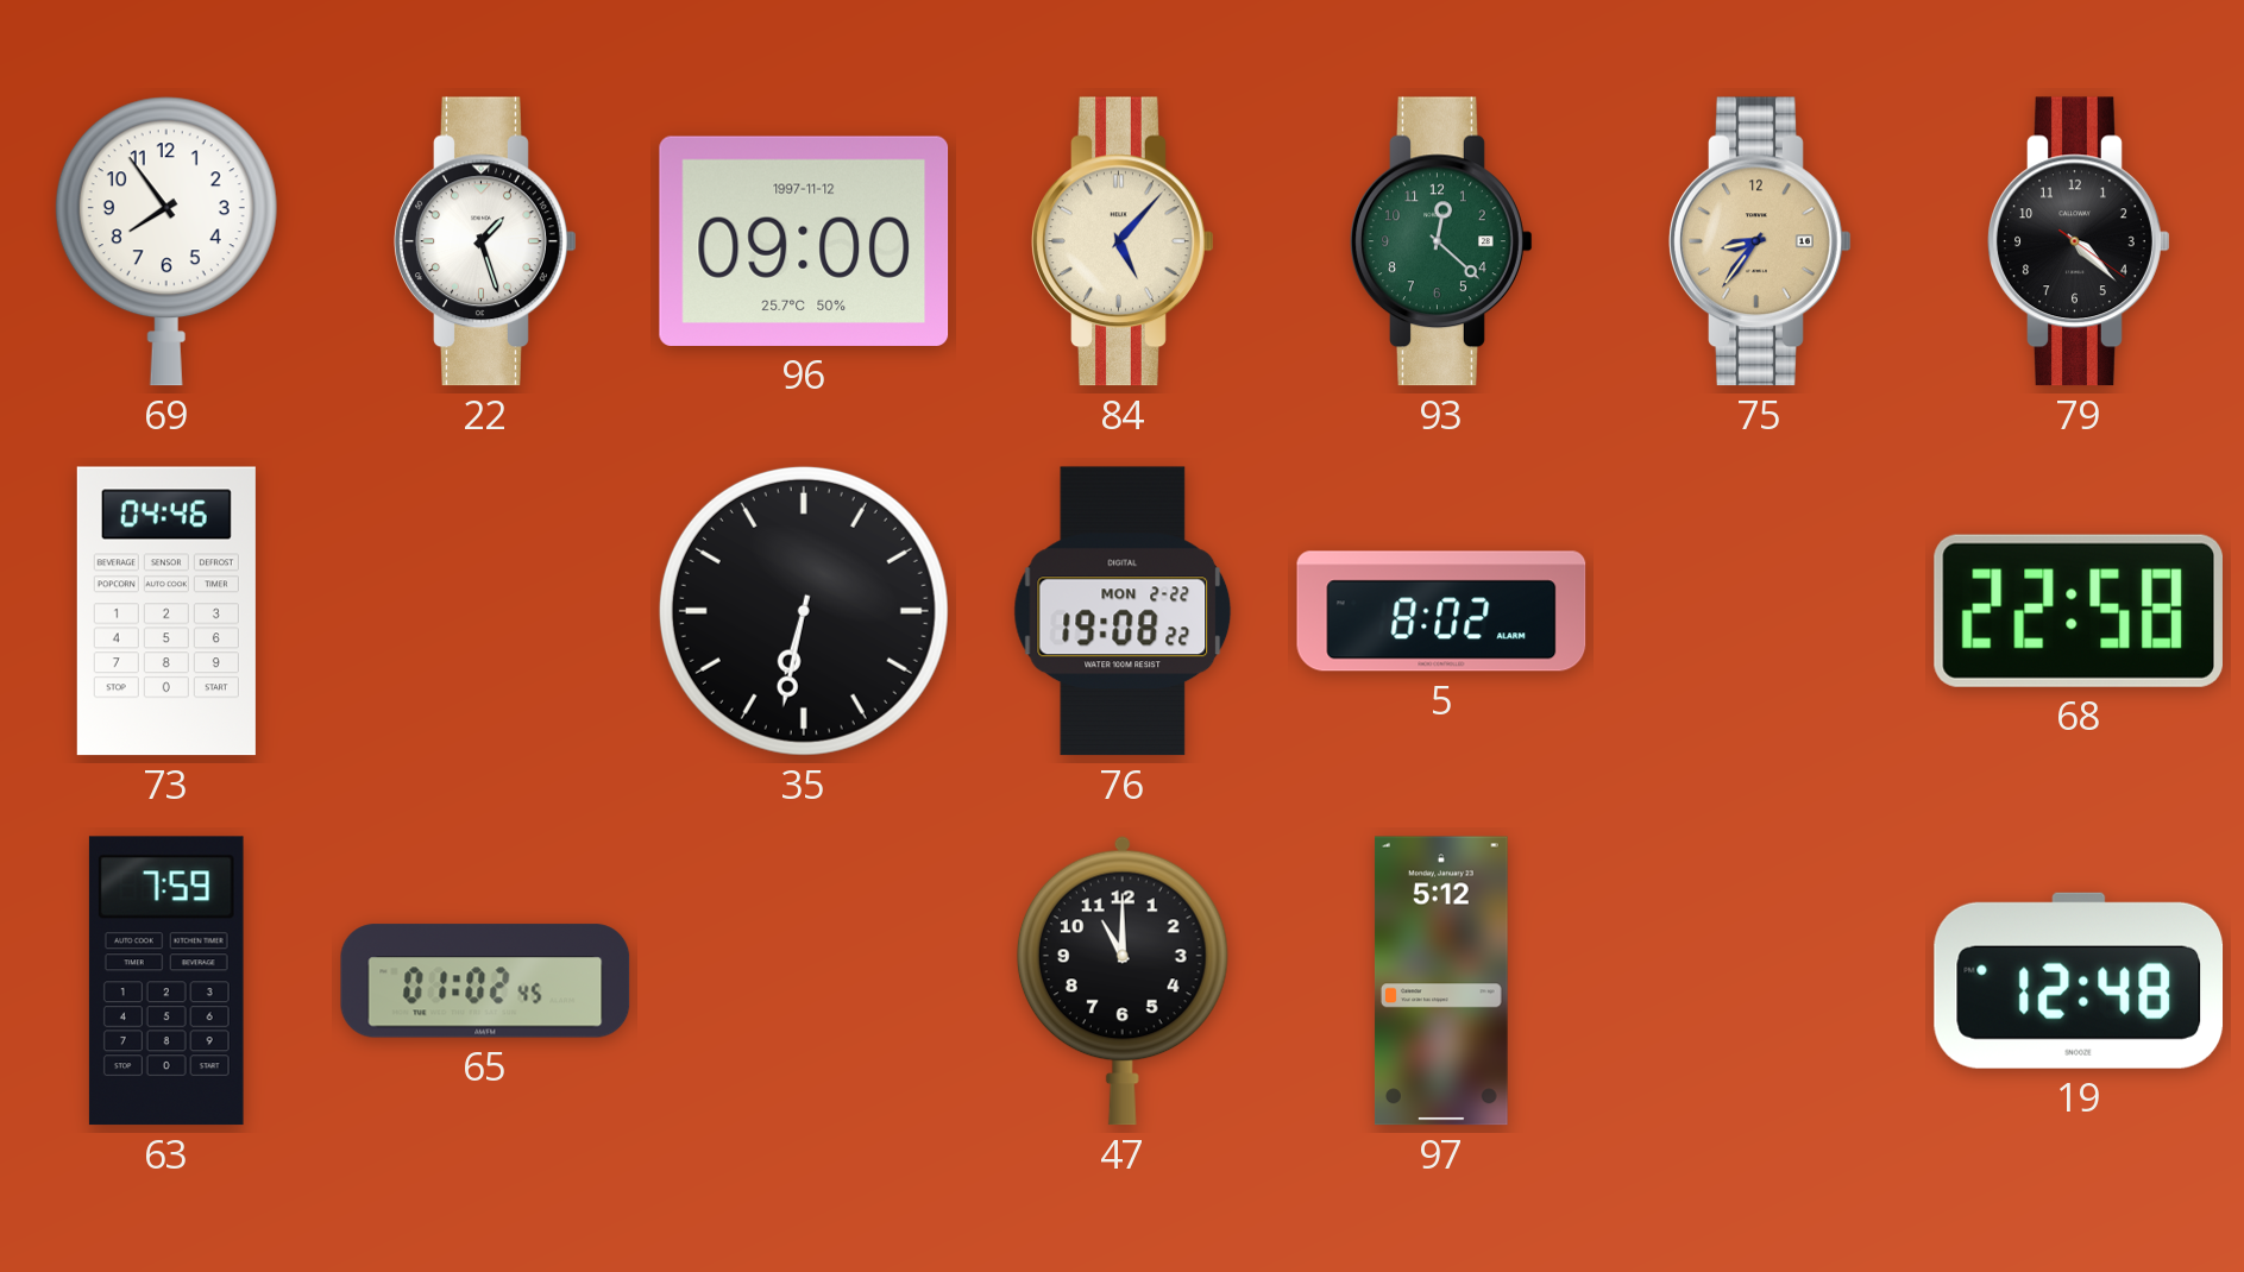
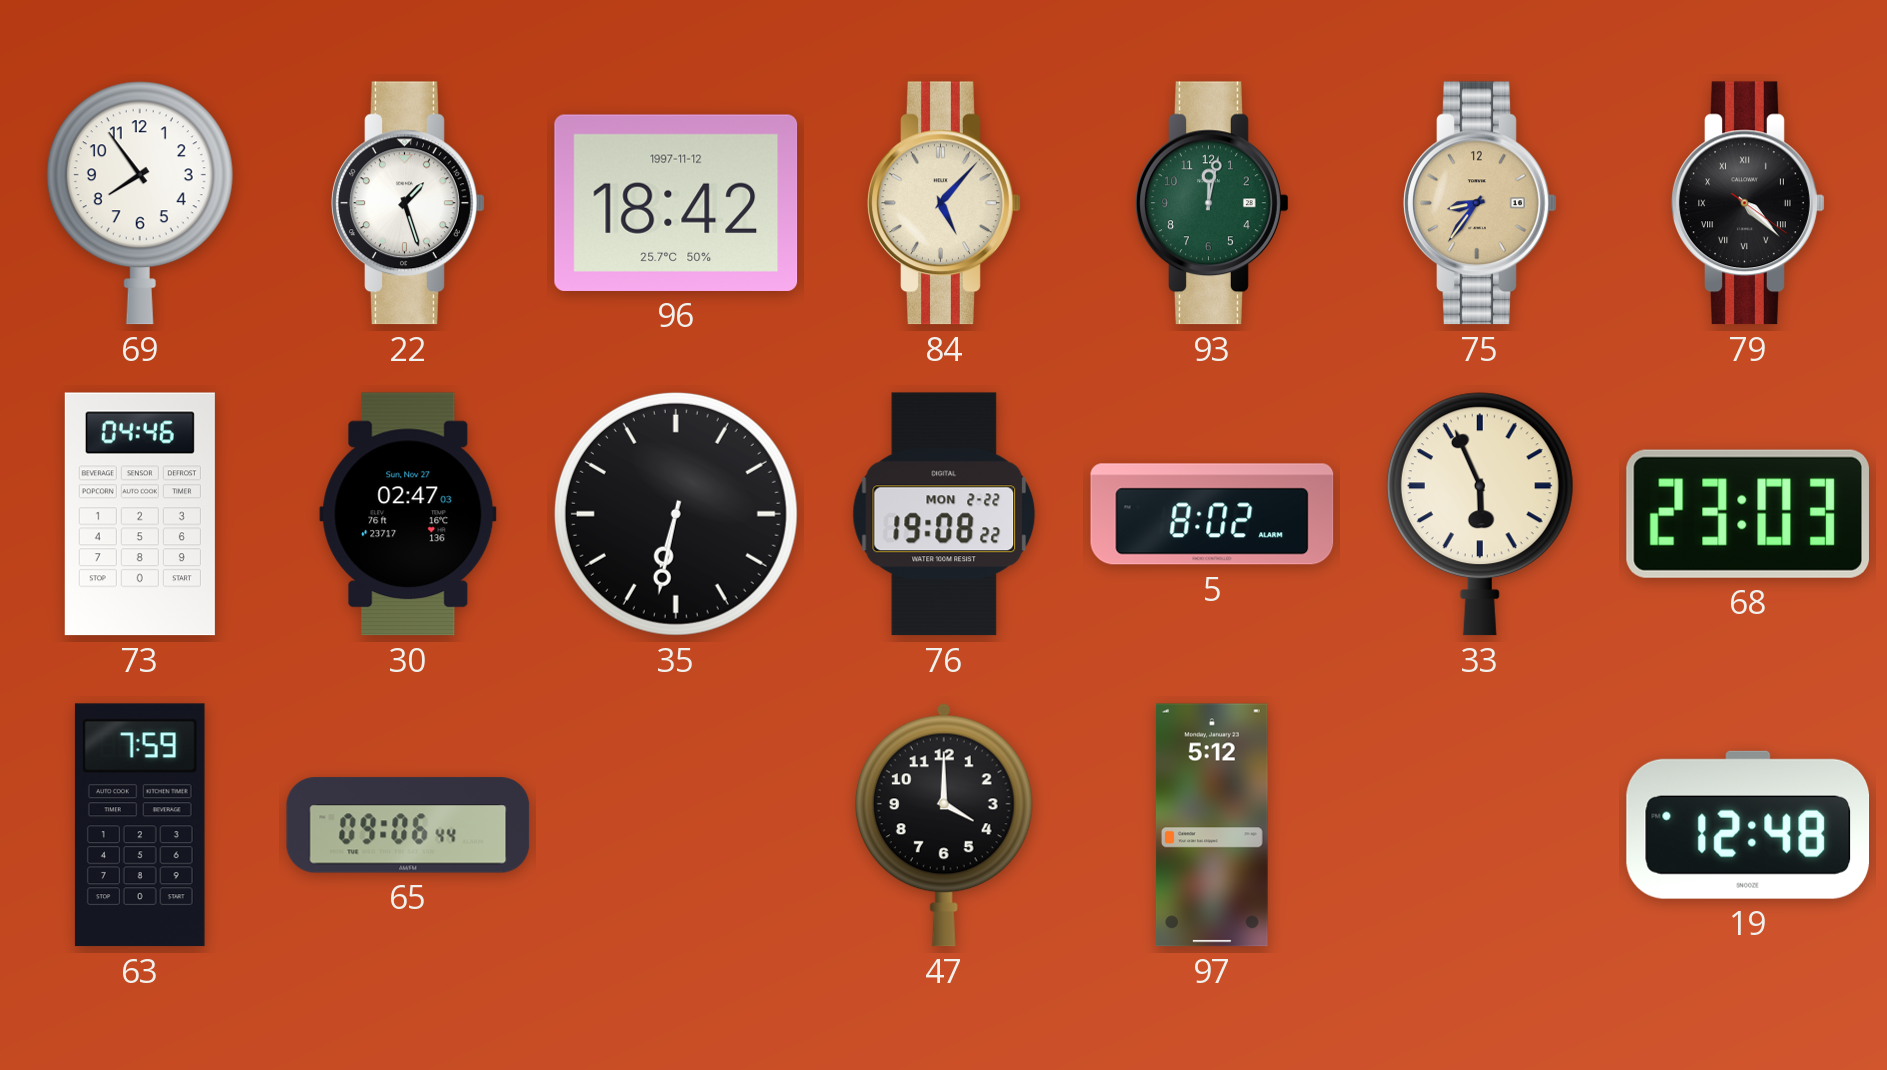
96: 09:00 -> 18:42
93: 12:22 -> 12:02
79 numerals: Arabic -> Roman
30: none -> 02:47
33: none -> 5:56
68: 22:58 -> 23:03
65: 01:02 -> 09:06
47: 11:00 -> 4:00
